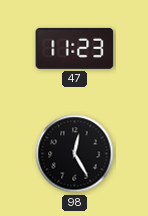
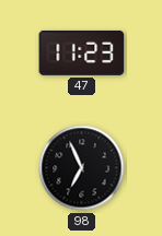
98: 12:25 -> 6:56
